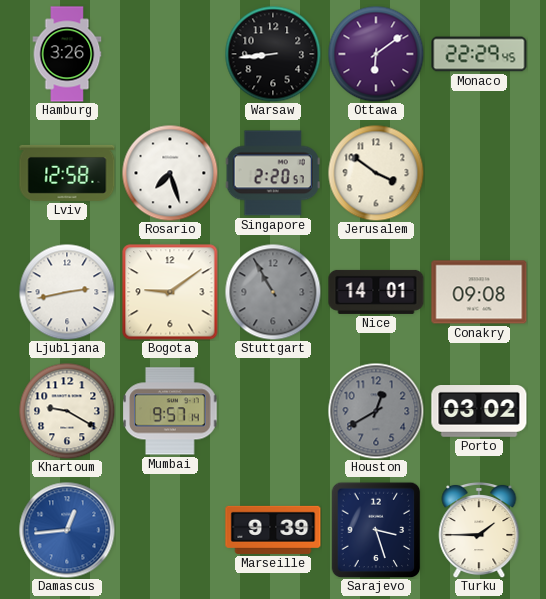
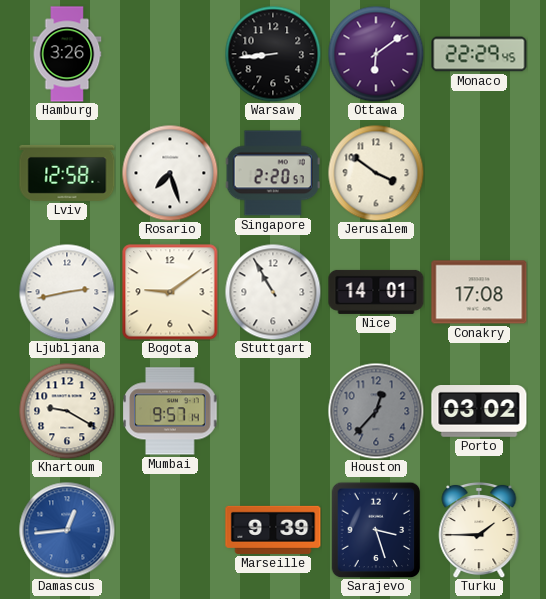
Stuttgart dial: grey -> white
Conakry: 09:08 -> 17:08
Houston: 12:40 -> 12:37
